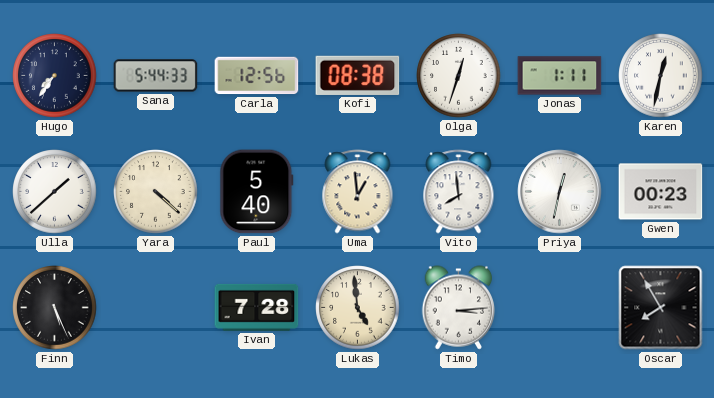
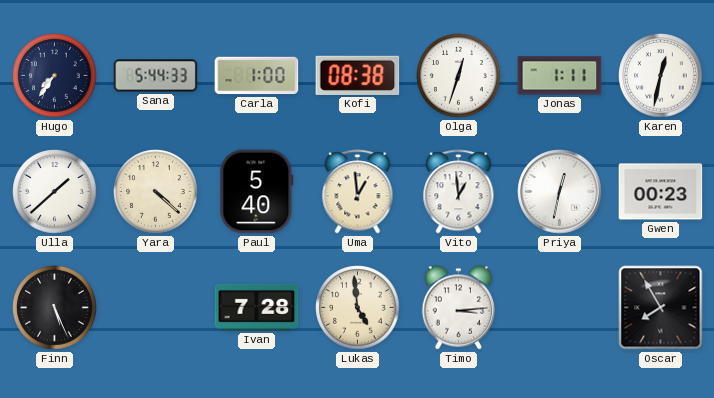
Carla: 12:56 -> 1:00
Vito: 7:59 -> 12:59
